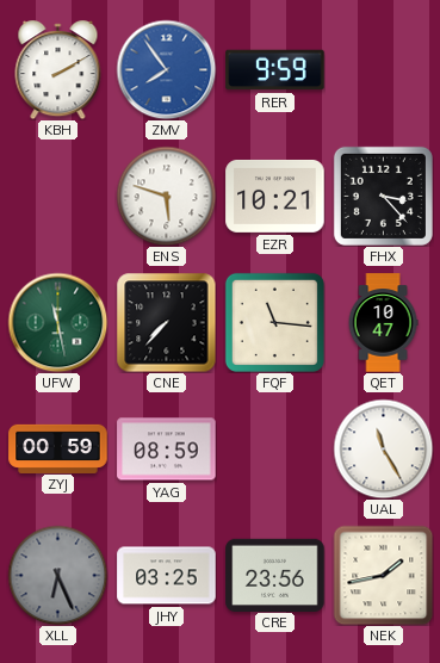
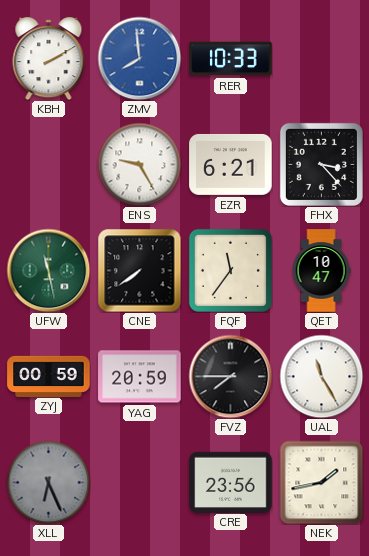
ZMV: 7:54 -> 7:59
RER: 9:59 -> 10:33
ENS: 5:48 -> 9:25
EZR: 10:21 -> 6:21
CNE: 7:37 -> 7:39
FQF: 11:16 -> 11:36
YAG: 08:59 -> 20:59
FVZ: none -> 7:45
JHY: 03:25 -> none
